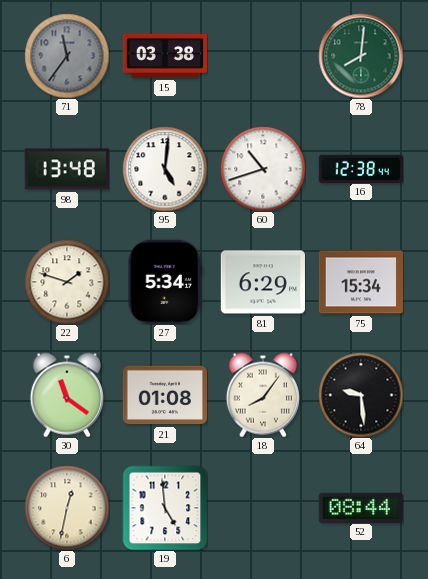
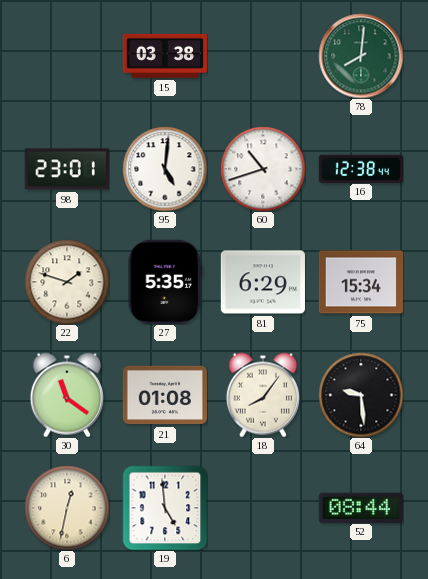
71: 11:36 -> none
98: 13:48 -> 23:01
27: 5:34 -> 5:35
